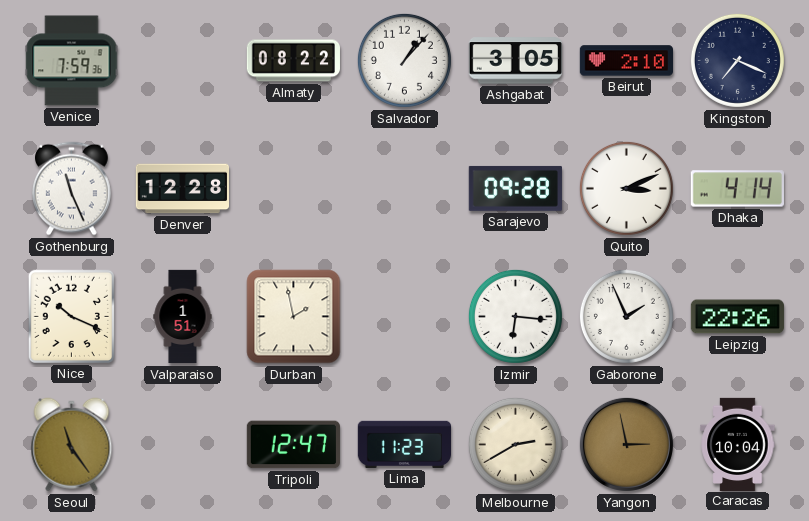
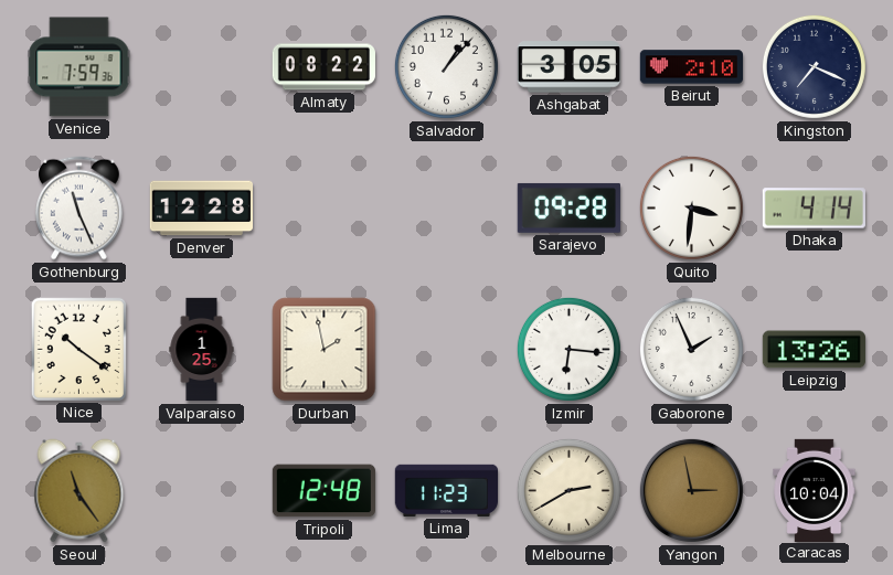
Quito: 3:11 -> 3:31
Nice: 10:19 -> 10:21
Valparaiso: 1:51 -> 1:25
Leipzig: 22:26 -> 13:26
Tripoli: 12:47 -> 12:48
